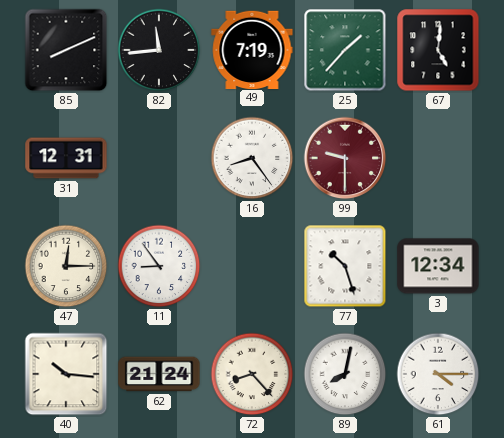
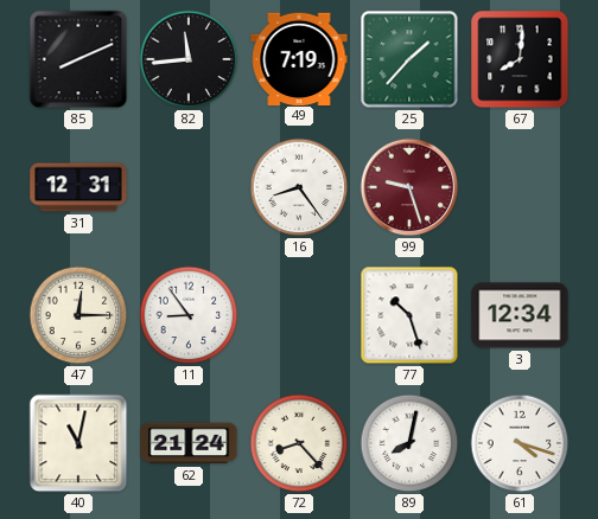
67: 5:01 -> 8:01
99: 9:30 -> 9:27
40: 10:16 -> 11:02
61: 4:15 -> 4:18
